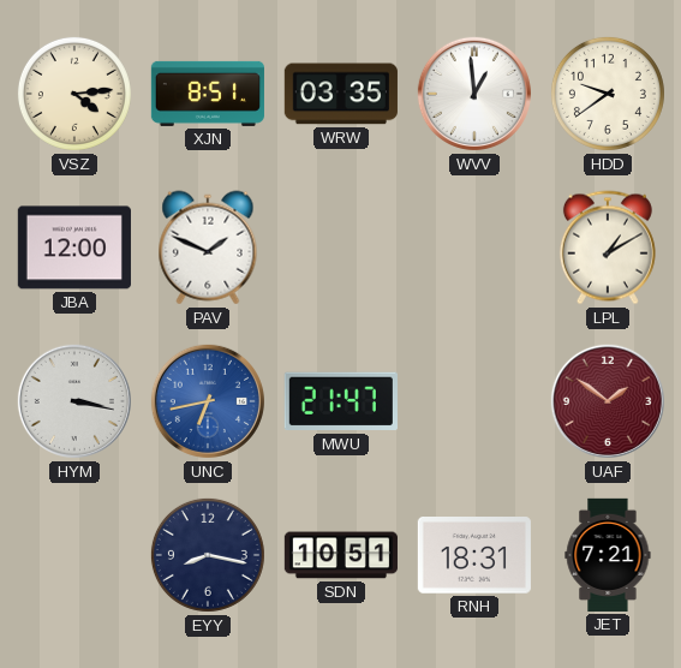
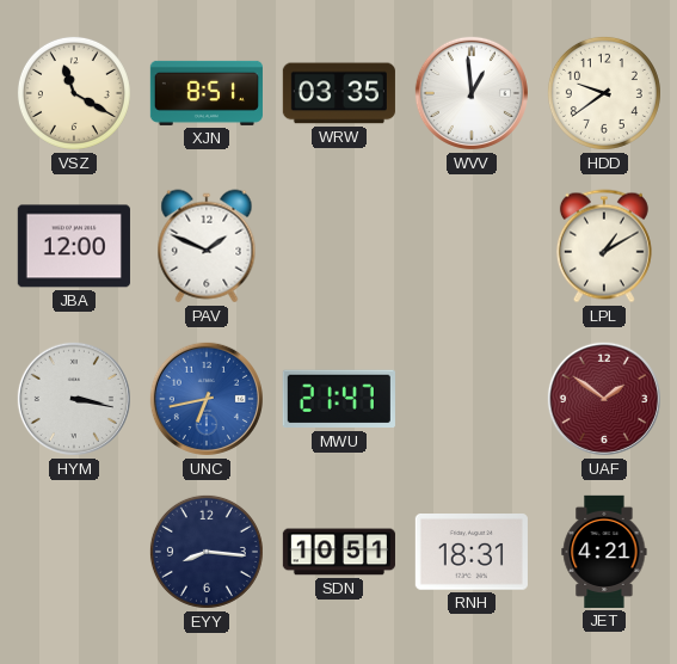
VSZ: 4:14 -> 11:20
EYY: 8:17 -> 8:16
JET: 7:21 -> 4:21
